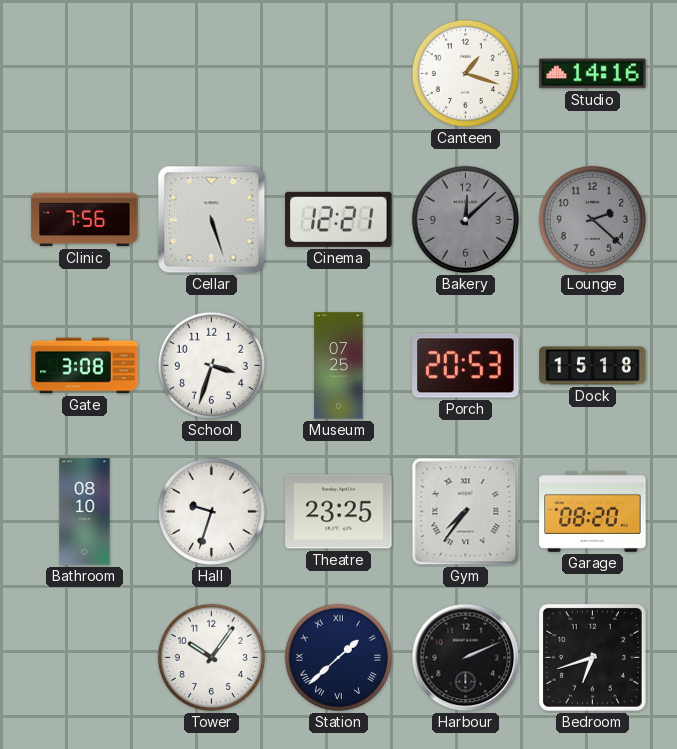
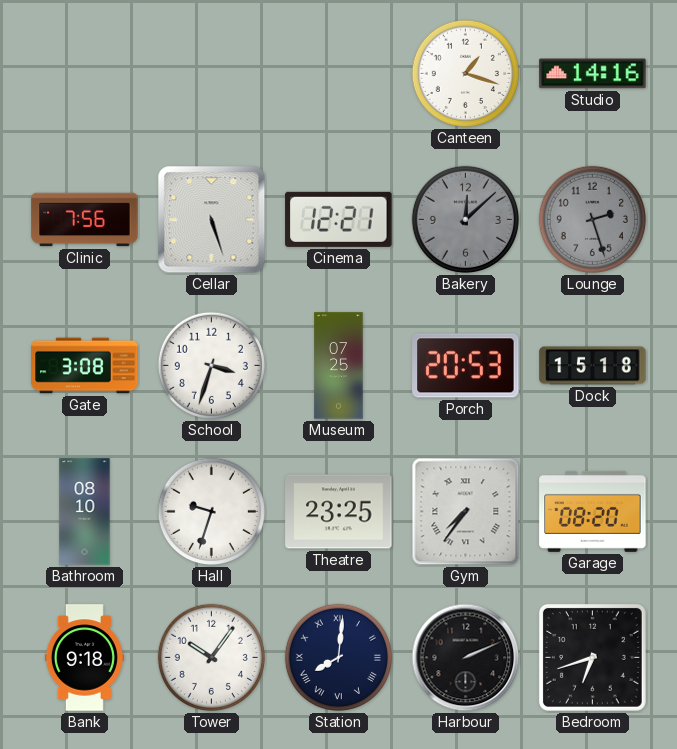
Lounge: 2:22 -> 2:27
Bank: none -> 9:18
Station: 1:38 -> 8:01
